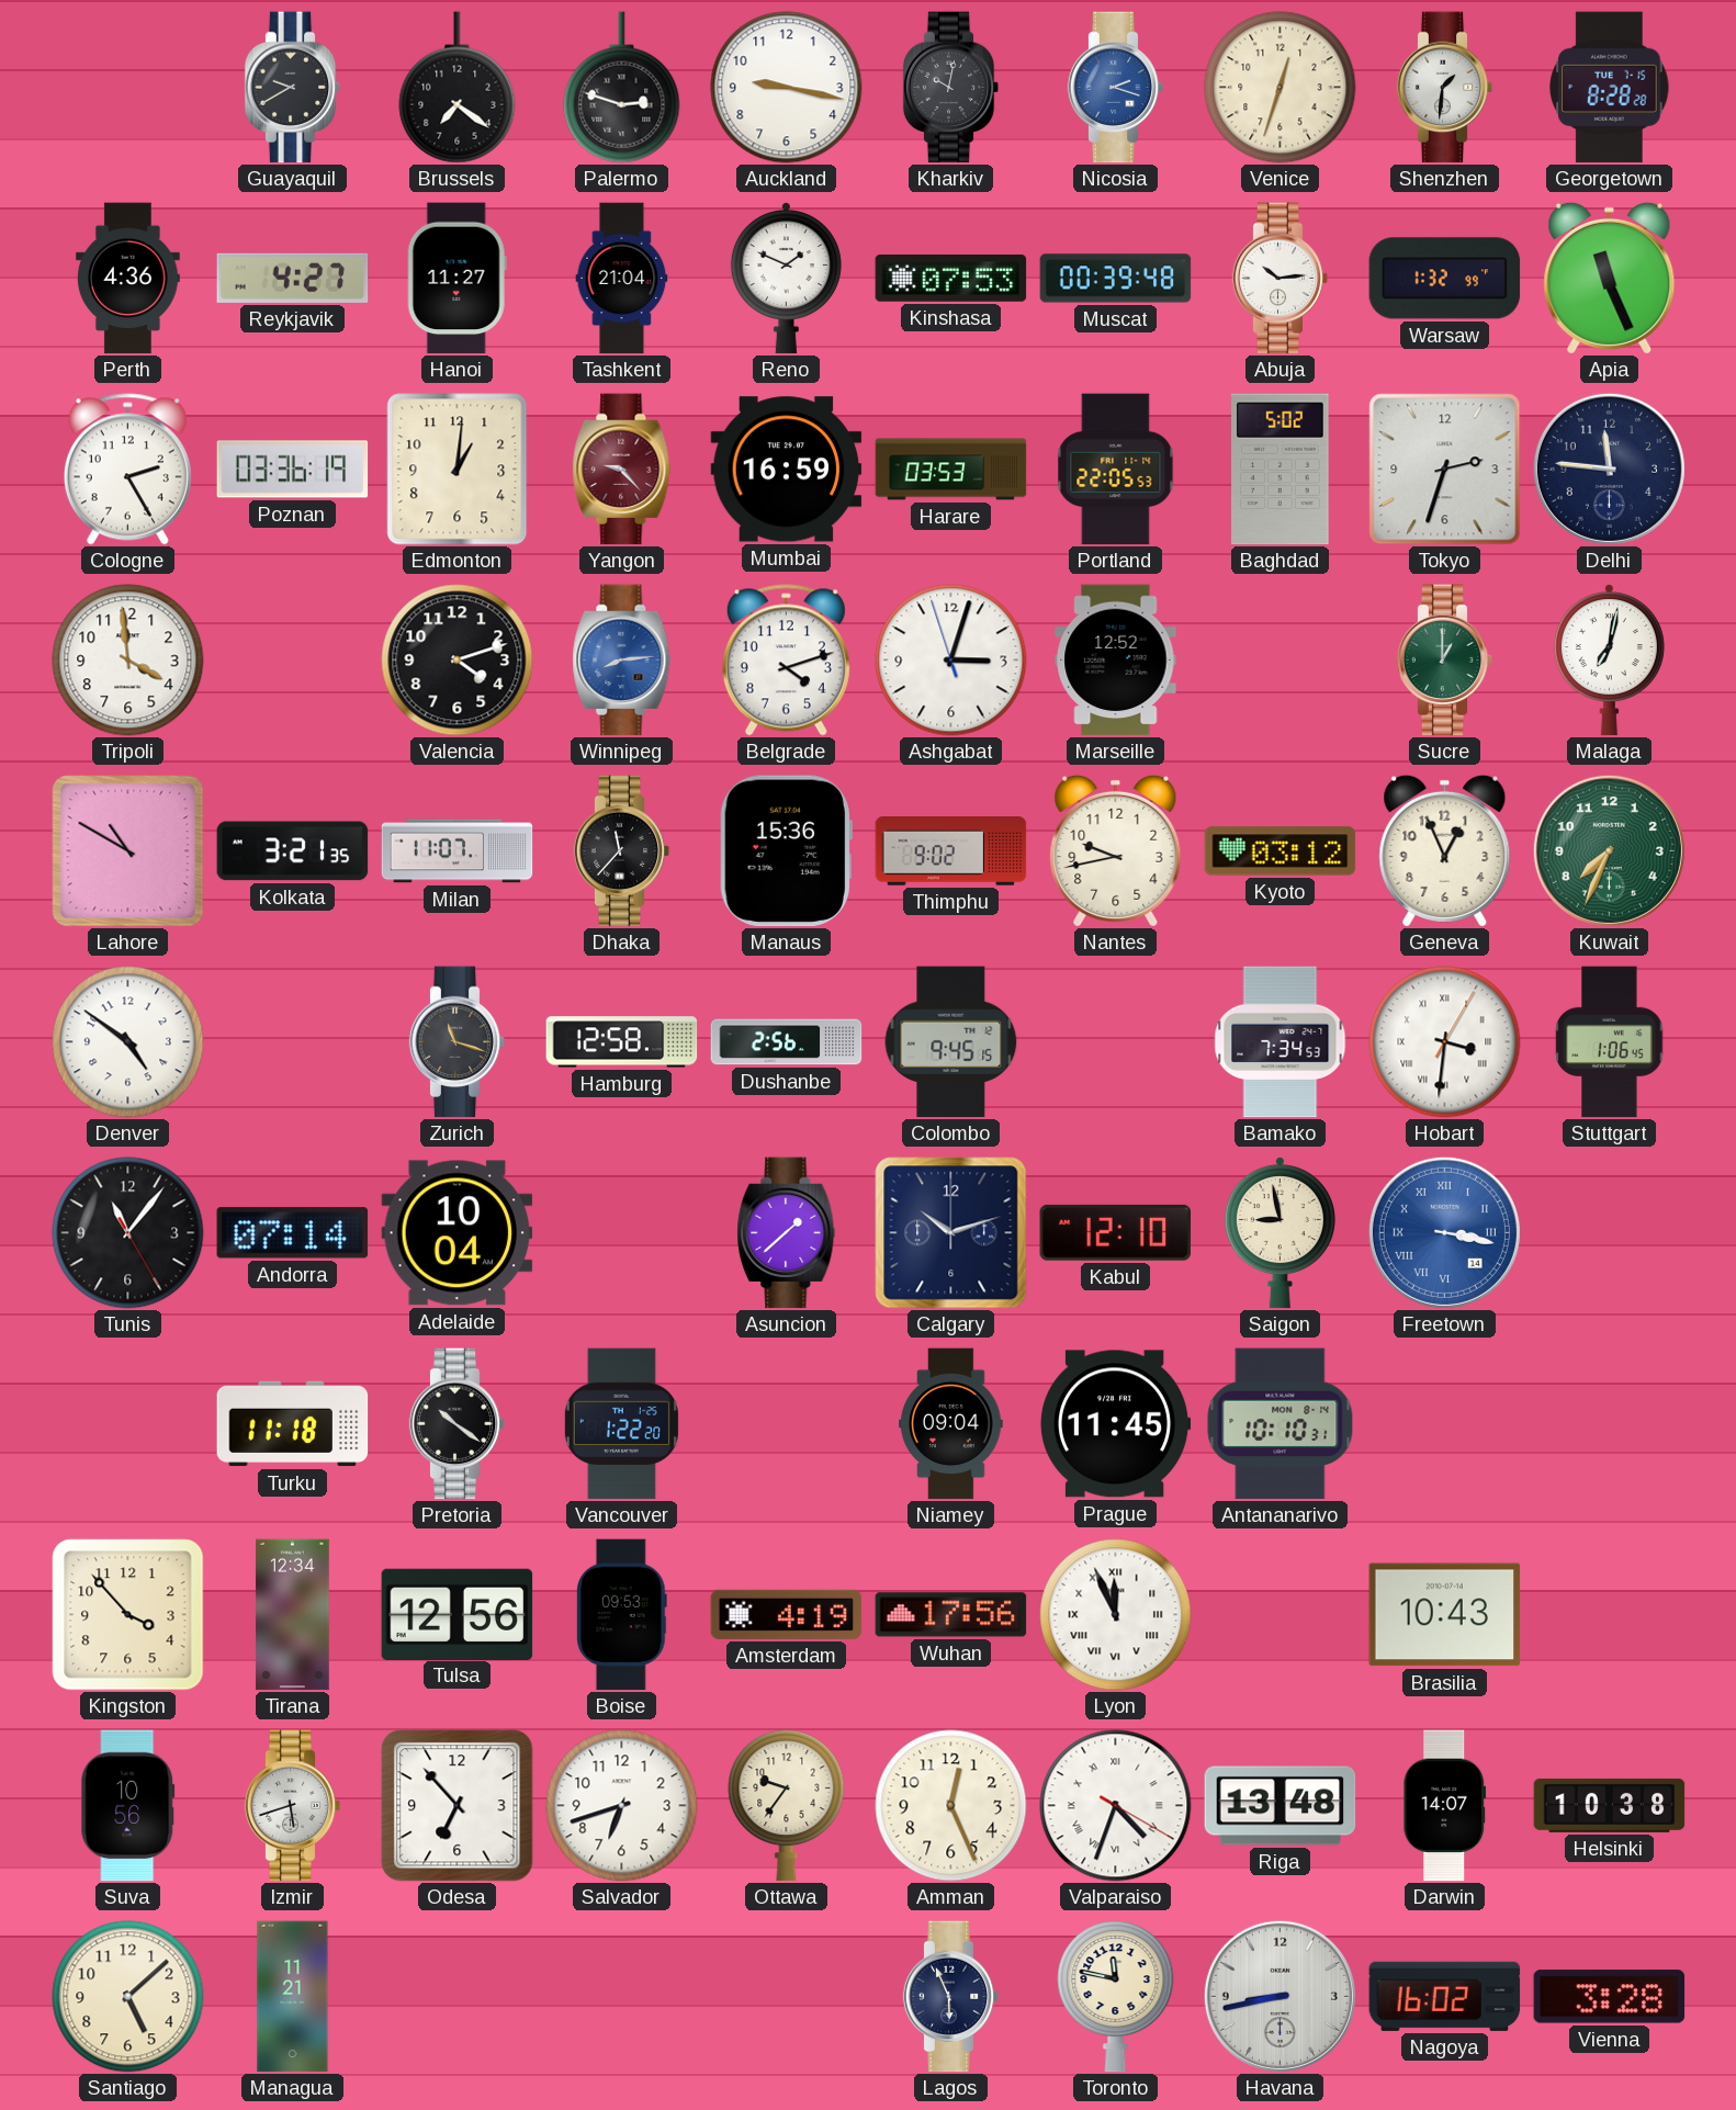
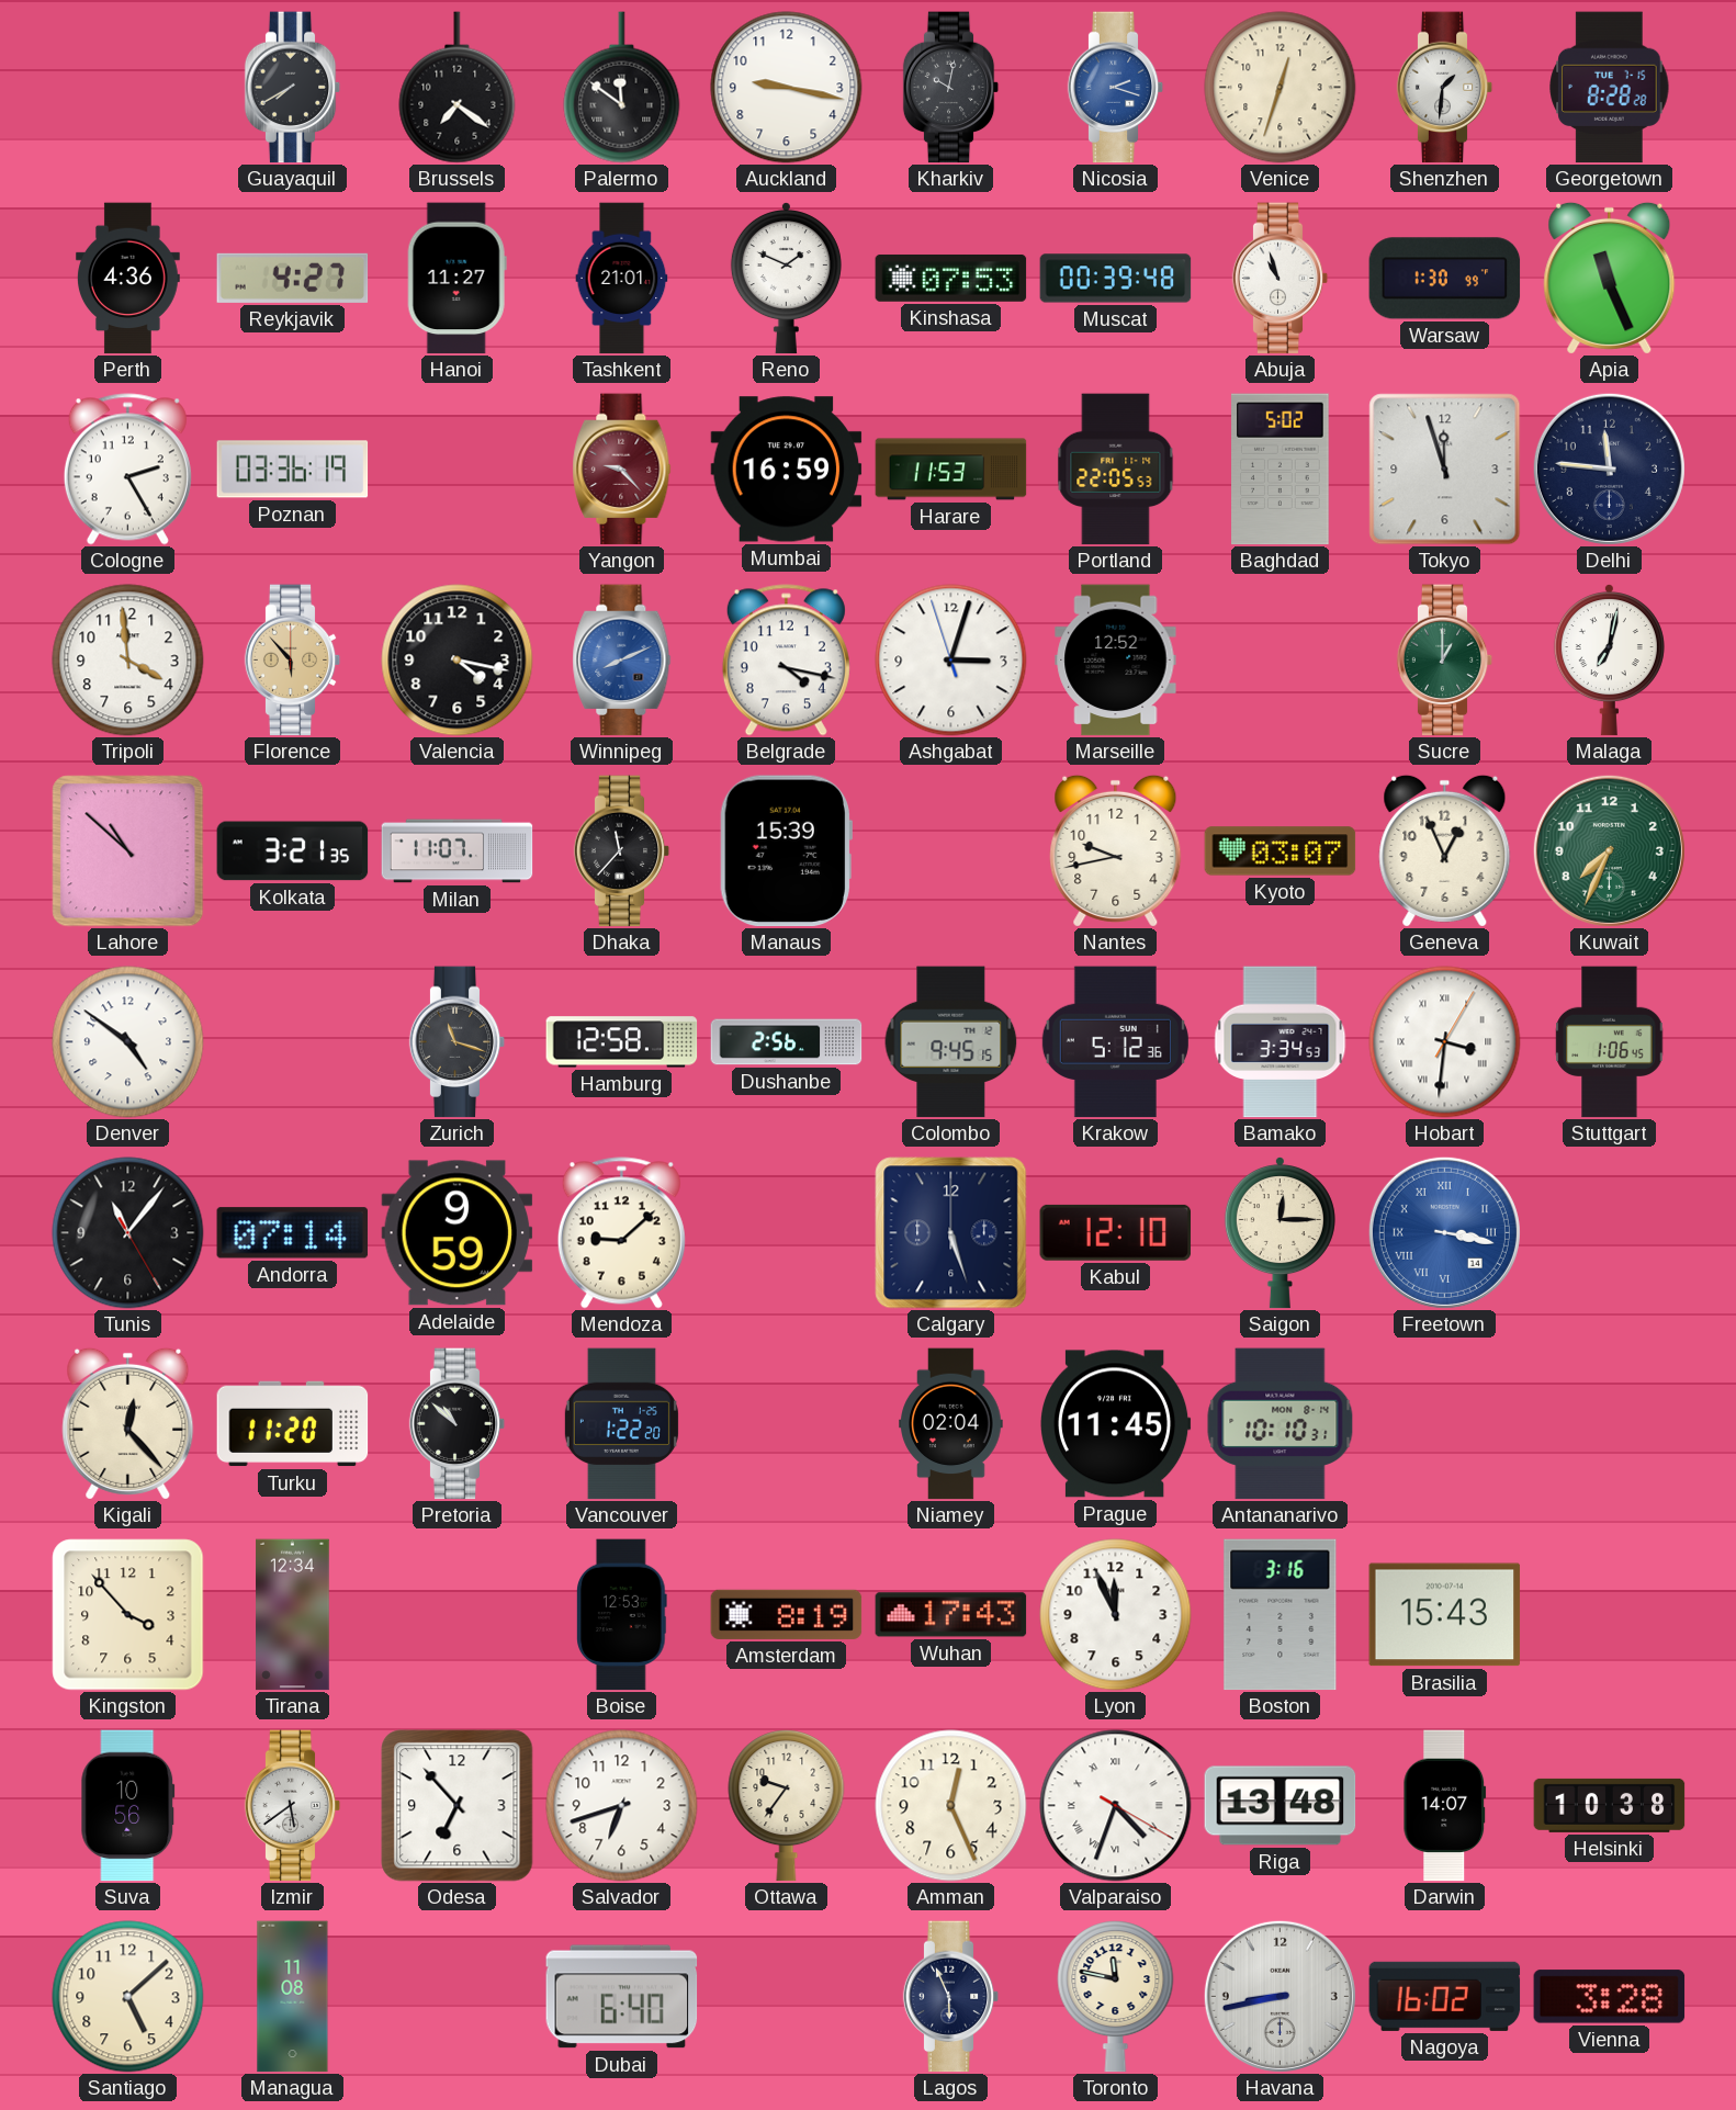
Guayaquil: 9:40 -> 7:40
Palermo: 2:48 -> 11:51
Tashkent: 21:04 -> 21:01
Abuja: 10:14 -> 10:57
Warsaw: 1:32 -> 1:30
Edmonton: 1:01 -> none
Harare: 03:53 -> 11:53
Tokyo: 2:33 -> 11:57
Florence: none -> 5:53
Valencia: 4:12 -> 4:17
Winnipeg: 8:14 -> 8:11
Belgrade: 4:12 -> 4:17
Lahore: 10:50 -> 10:52
Manaus: 15:36 -> 15:39
Thimphu: 9:02 -> none
Kyoto: 03:12 -> 03:07
Krakow: none -> 5:12
Bamako: 7:34 -> 3:34
Adelaide: 10:04 -> 9:59
Mendoza: none -> 9:08
Asuncion: 1:38 -> none
Calgary: 10:12 -> 5:27
Saigon: 8:58 -> 12:15
Kigali: none -> 12:23
Turku: 11:18 -> 11:20
Pretoria: 10:21 -> 10:52
Niamey: 09:04 -> 02:04
Tulsa: 12:56 -> none
Boise: 09:53 -> 12:53
Amsterdam: 4:19 -> 8:19
Wuhan: 17:56 -> 17:43
Lyon numerals: Roman -> Arabic
Boston: none -> 3:16
Brasilia: 10:43 -> 15:43
Izmir: 5:42 -> 5:39
Managua: 11:21 -> 11:08
Dubai: none -> 6:40
